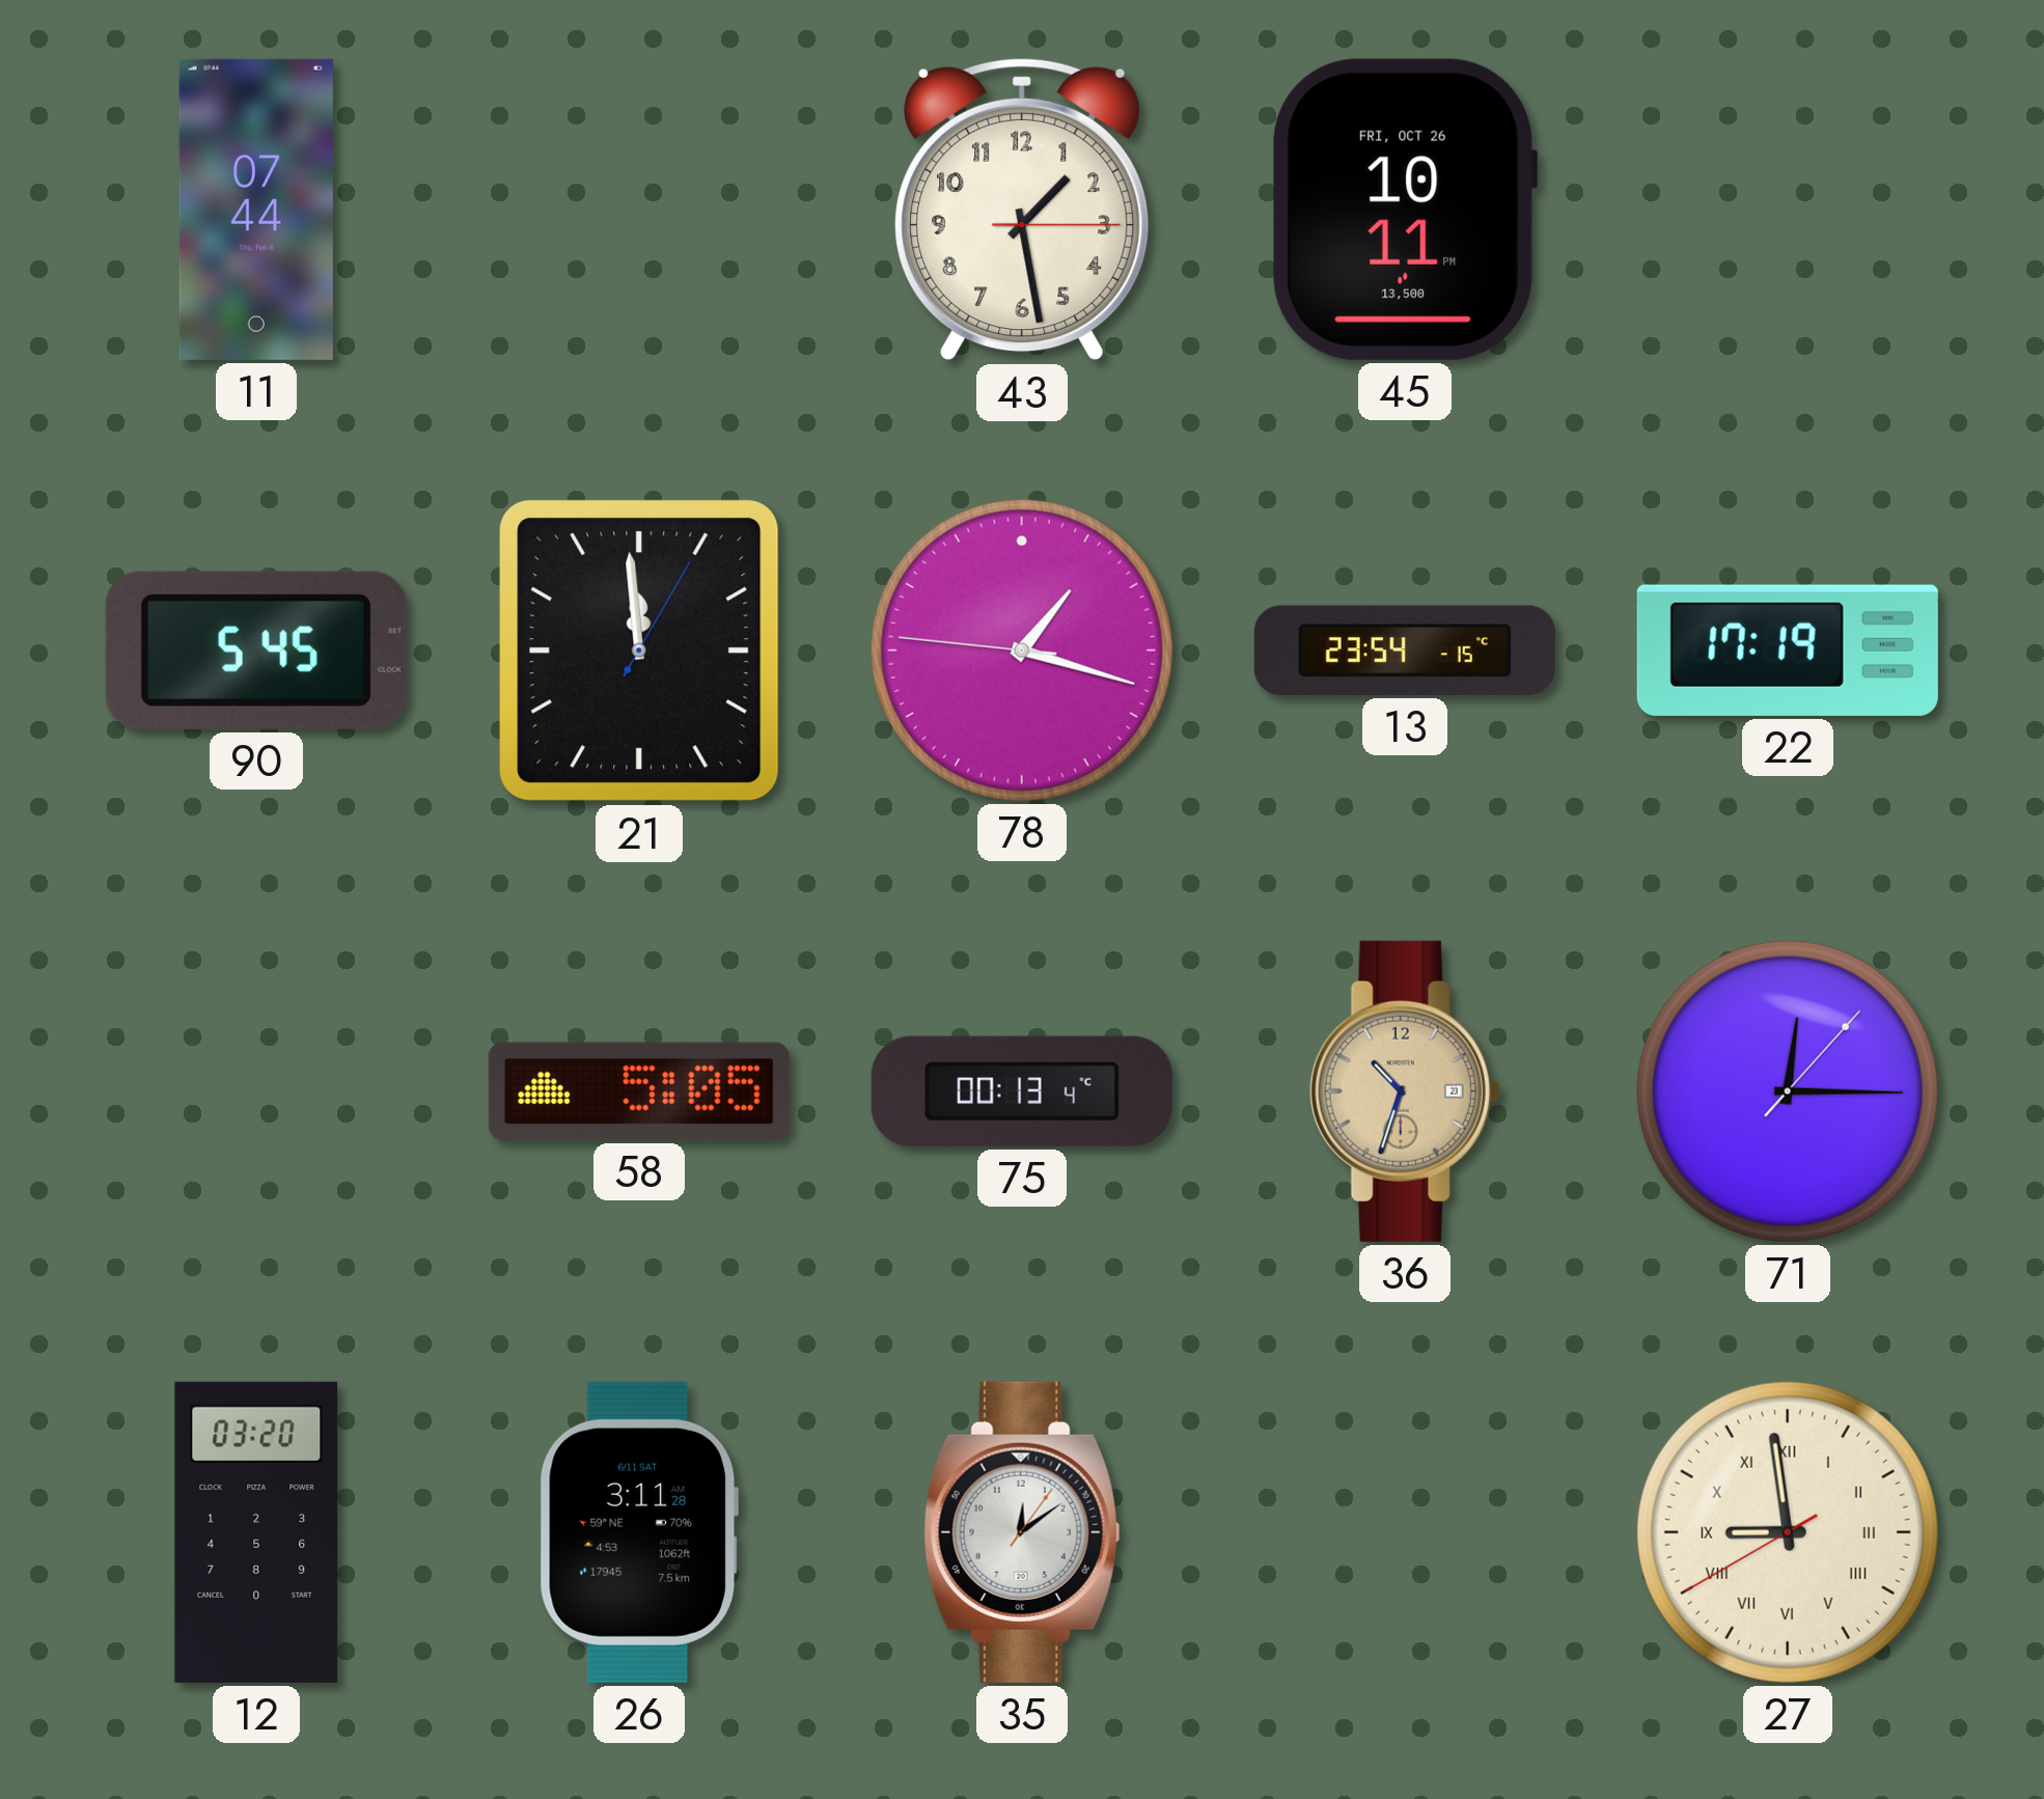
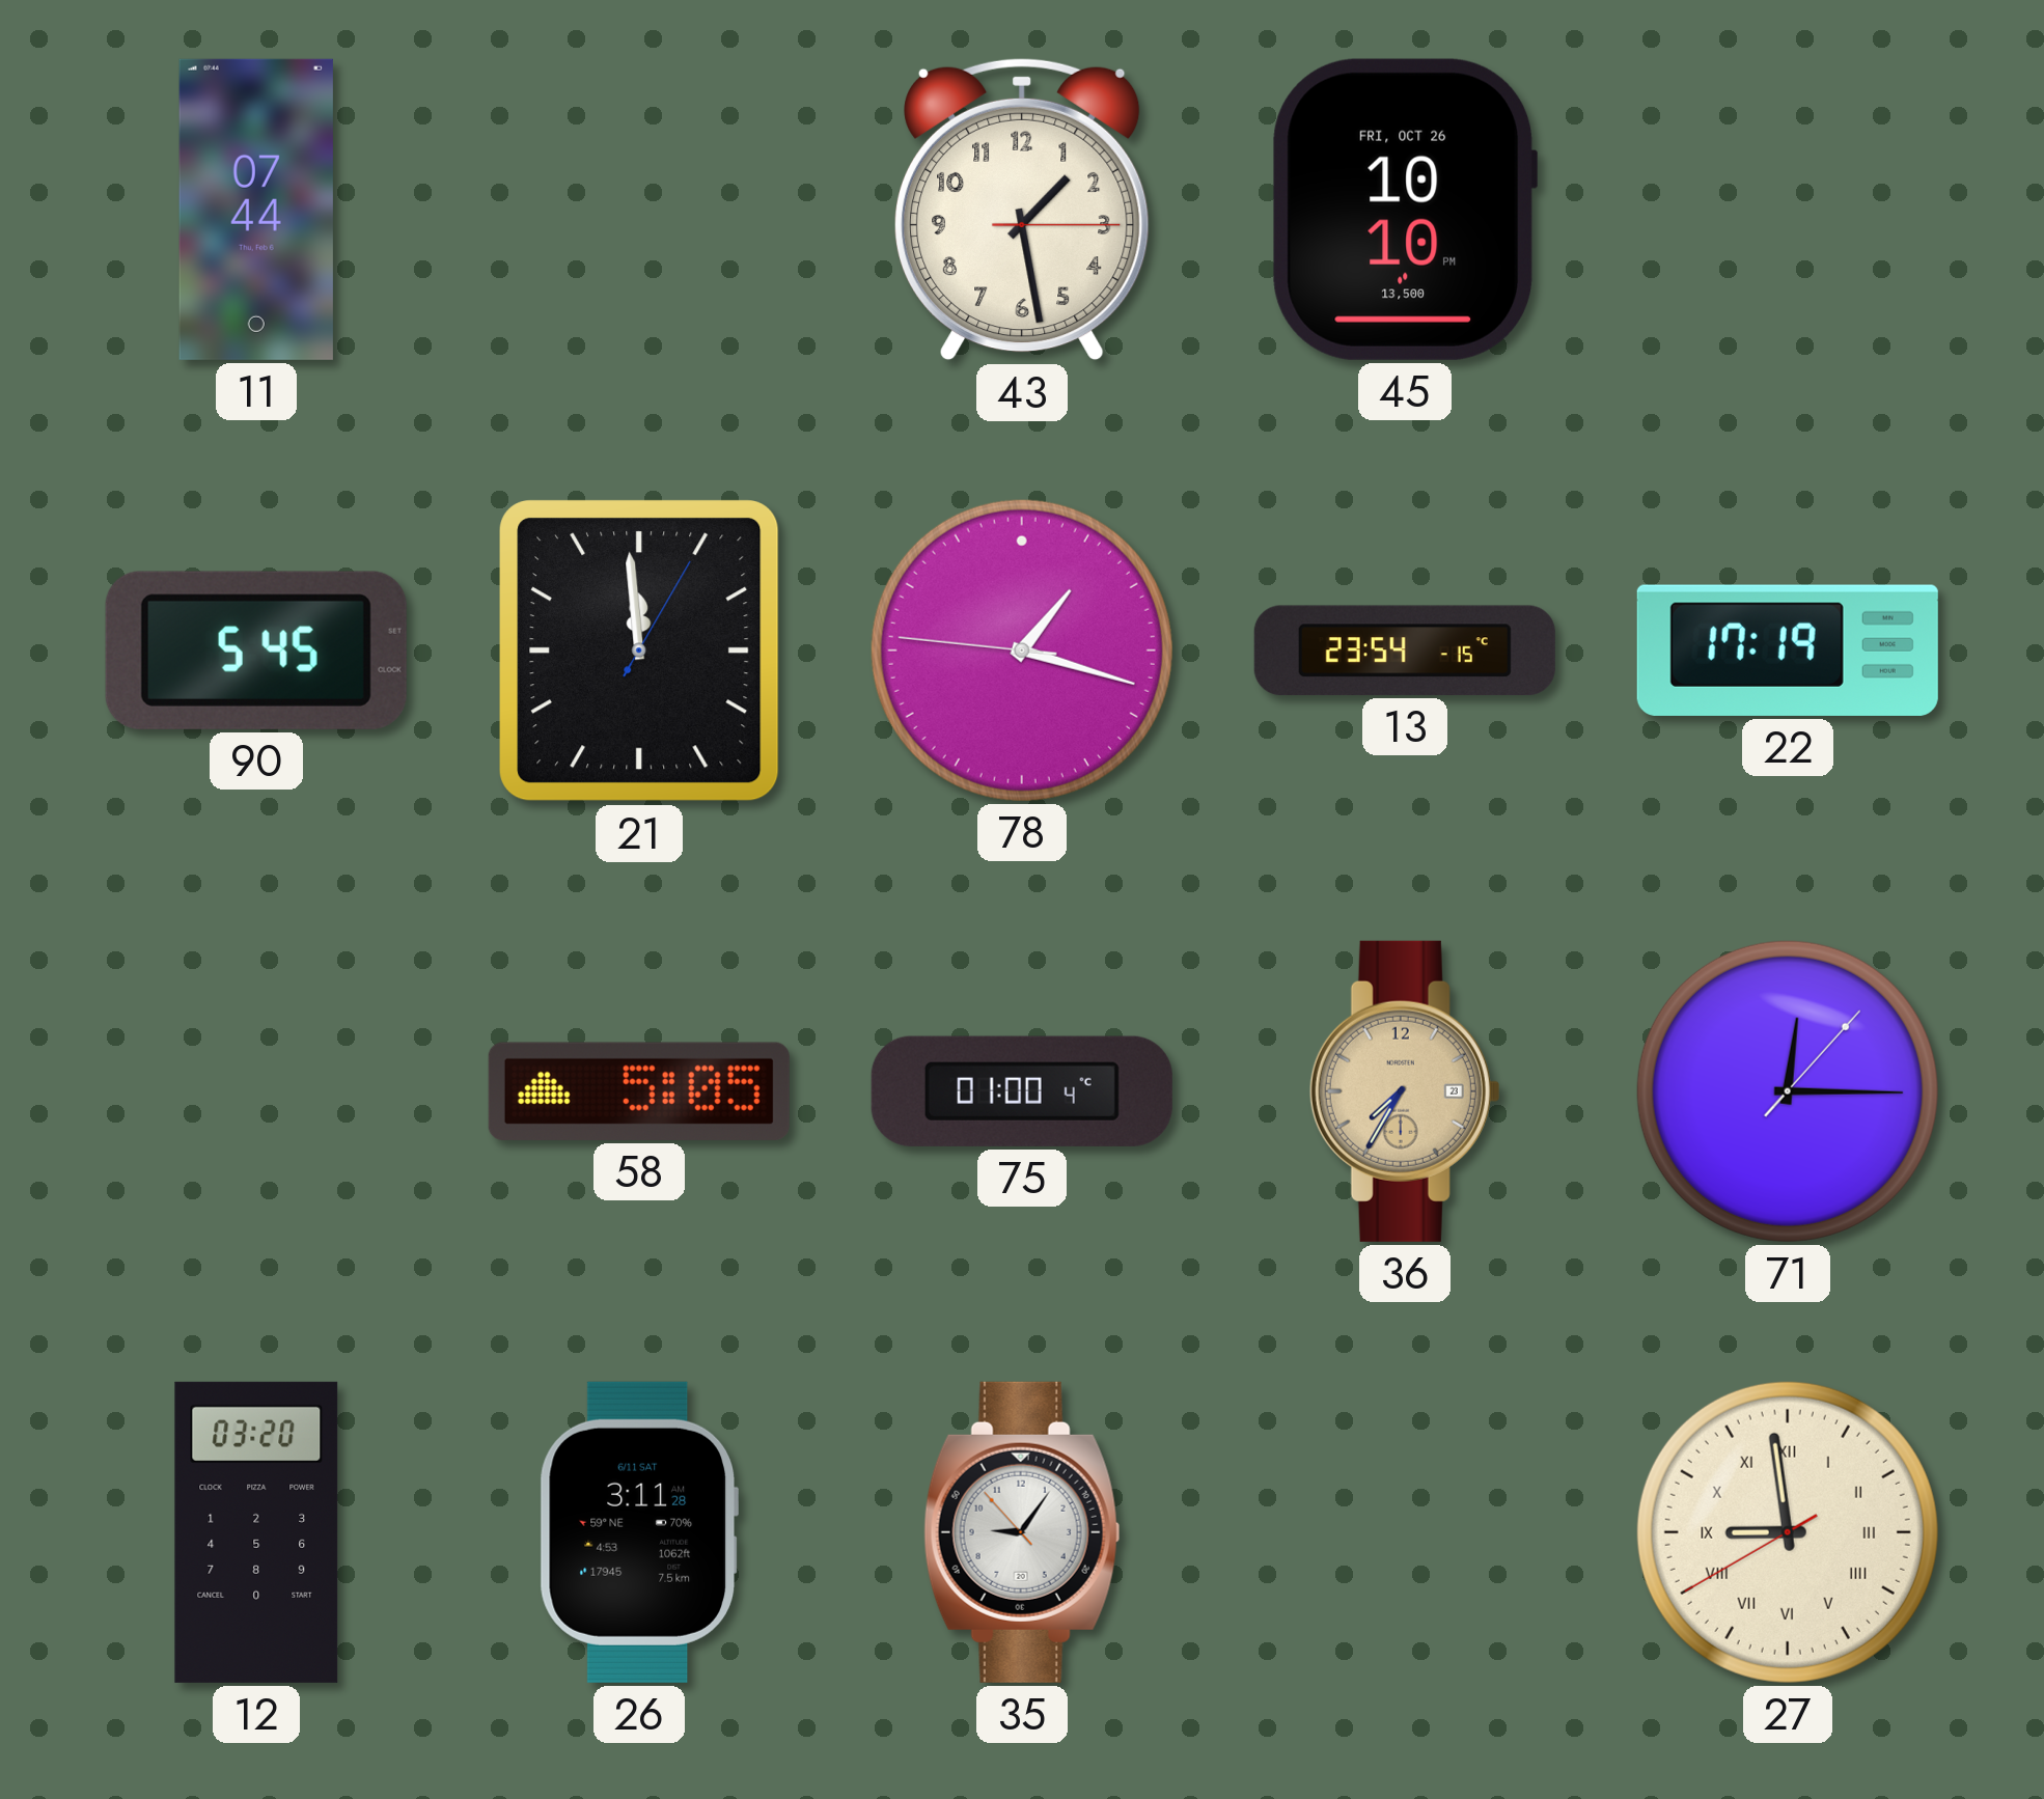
45: 10:11 -> 10:10
75: 00:13 -> 01:00
36: 10:33 -> 7:35
35: 12:09 -> 9:05
